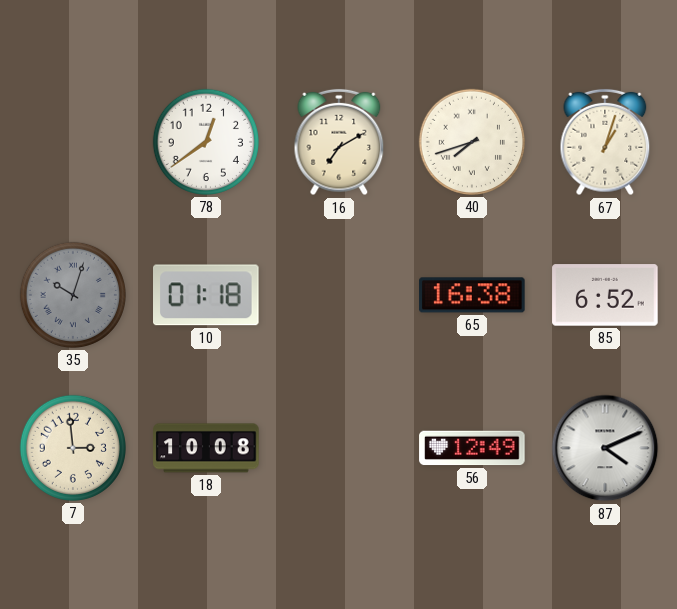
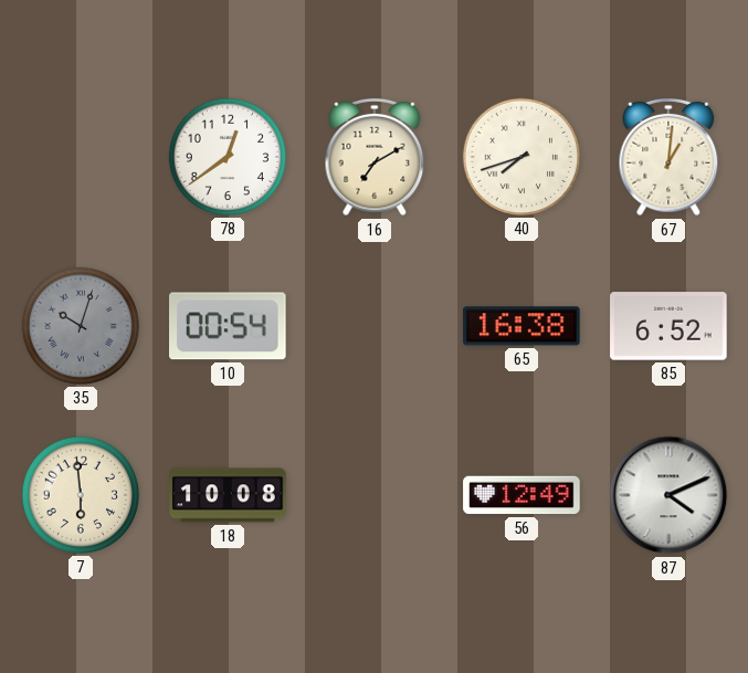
67: 1:03 -> 1:01
10: 01:18 -> 00:54
7: 2:59 -> 5:59
